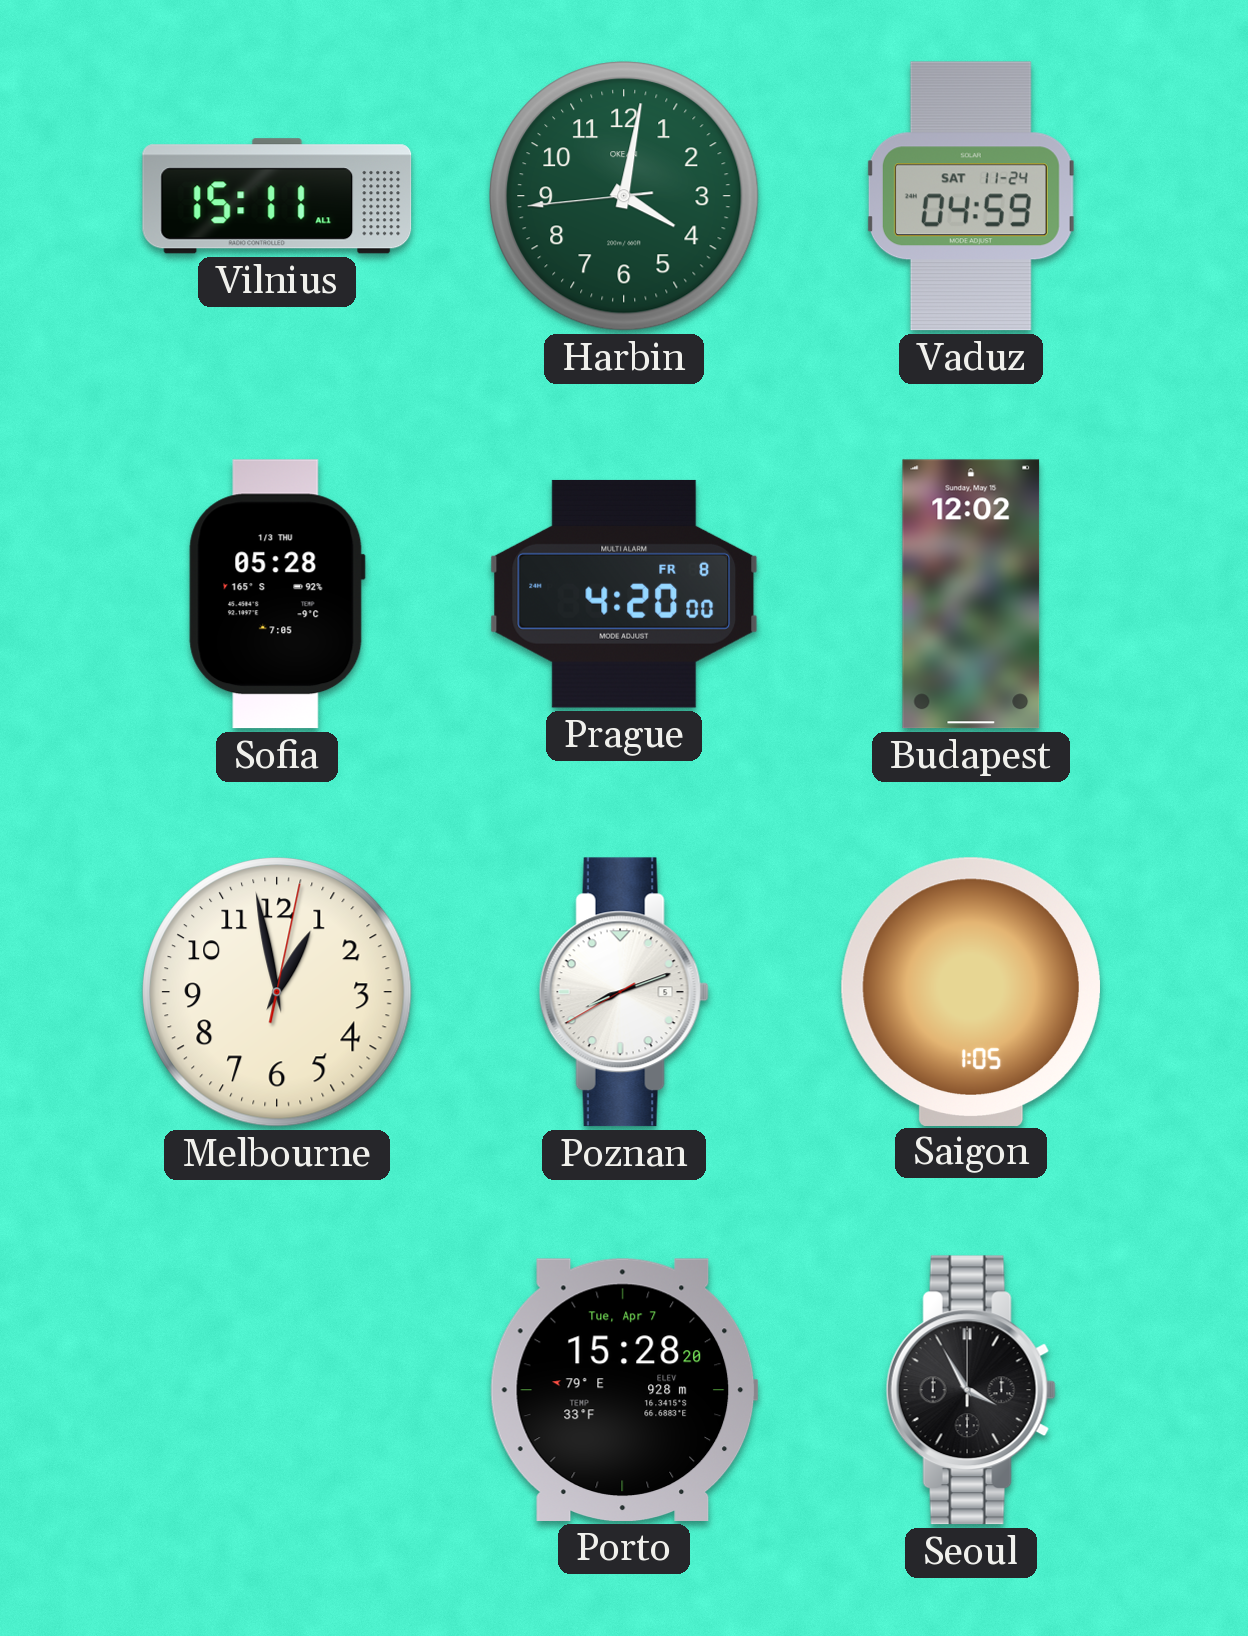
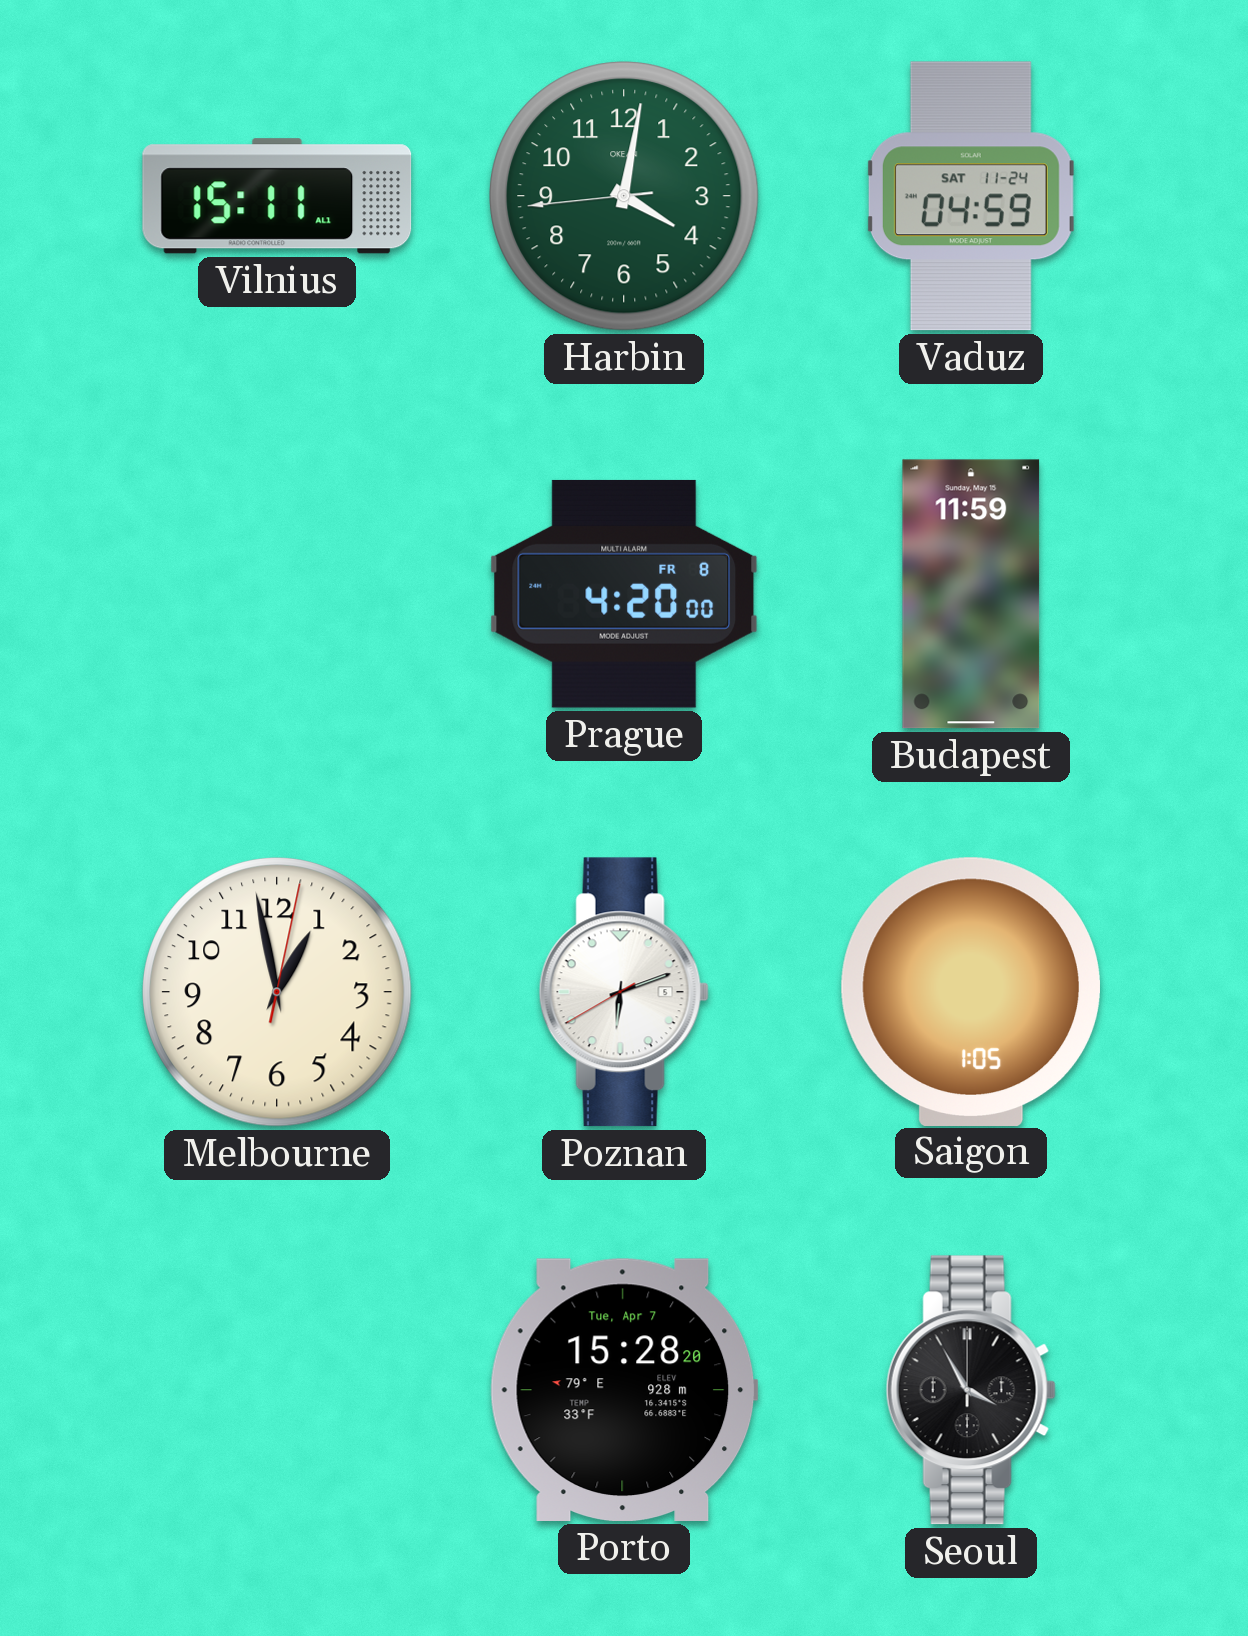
Sofia: 05:28 -> none
Budapest: 12:02 -> 11:59
Poznan: 8:11 -> 6:11
